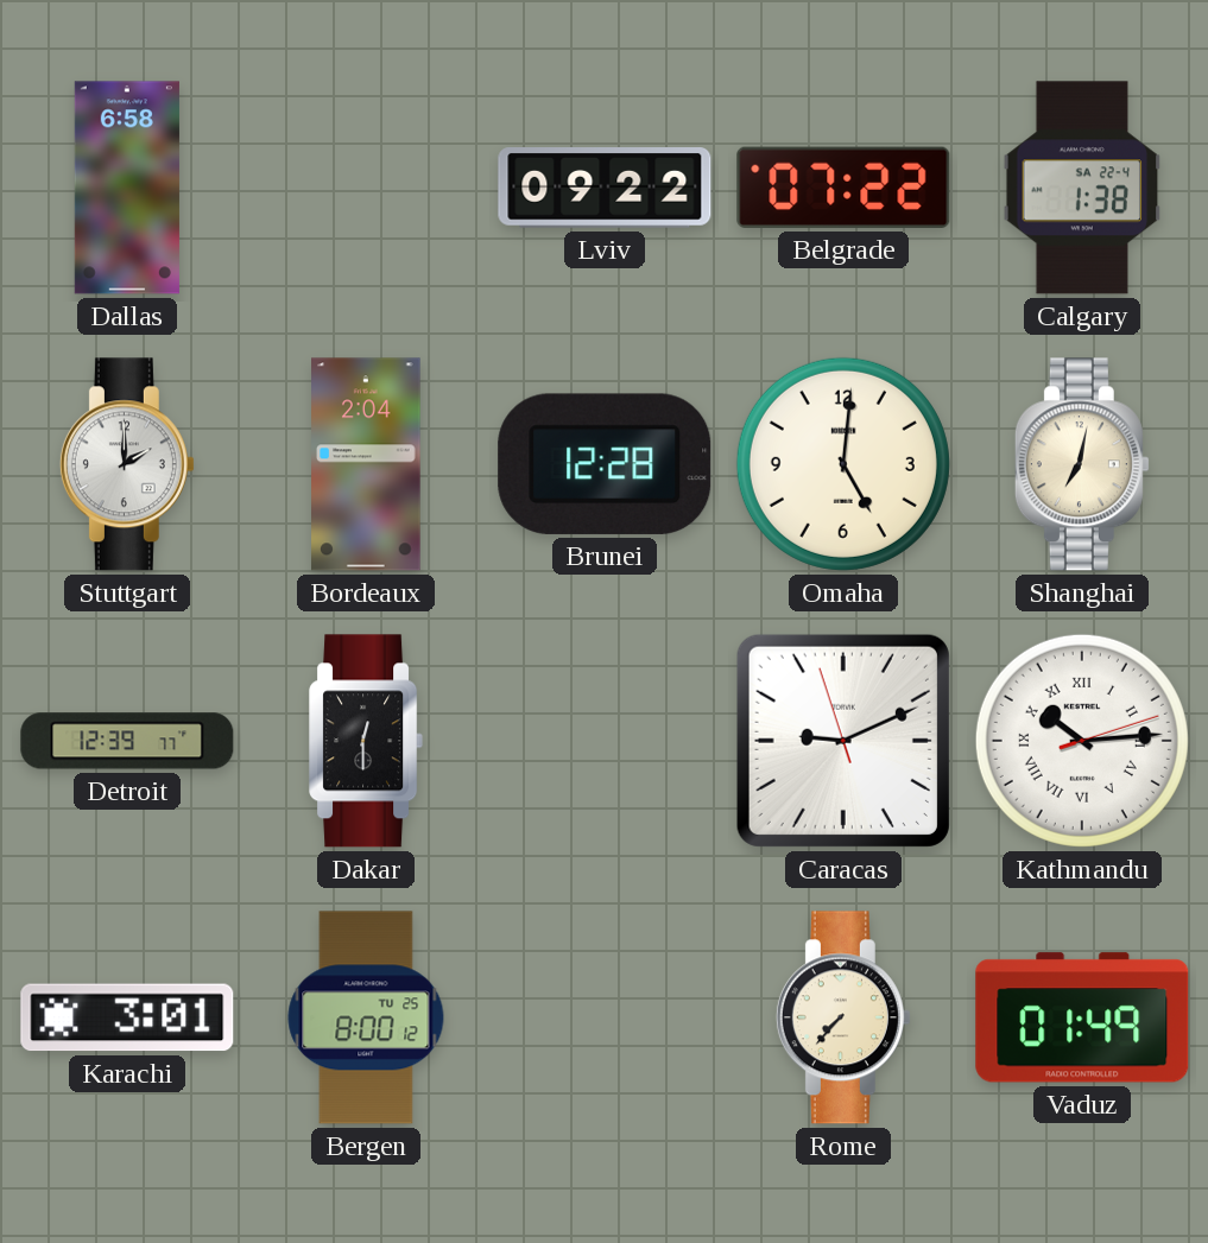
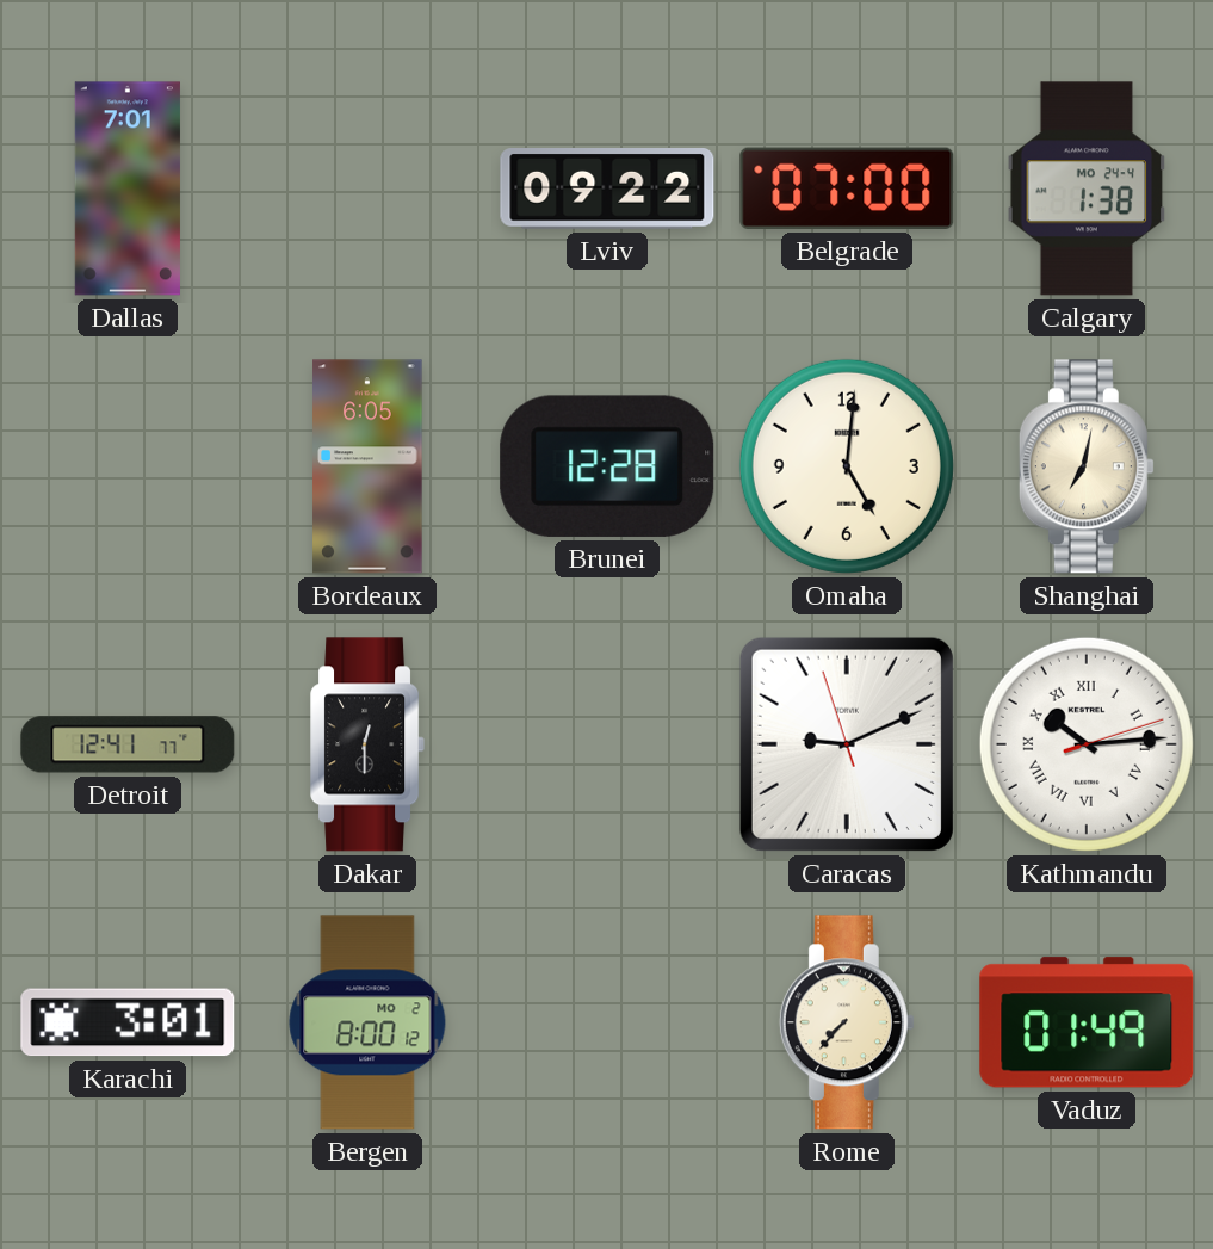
Dallas: 6:58 -> 7:01
Belgrade: 07:22 -> 07:00
Calgary date: SA 22-4 -> MO 24-4
Stuttgart: 2:00 -> none
Bordeaux: 2:04 -> 6:05
Detroit: 12:39 -> 12:41
Bergen date: TU 25 -> MO 2
